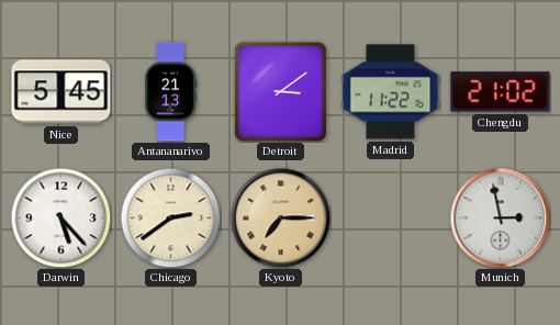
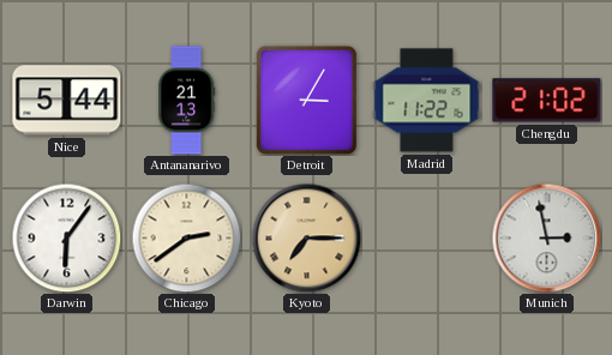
Nice: 5:45 -> 5:44
Detroit: 3:09 -> 3:05
Darwin: 5:23 -> 6:06
